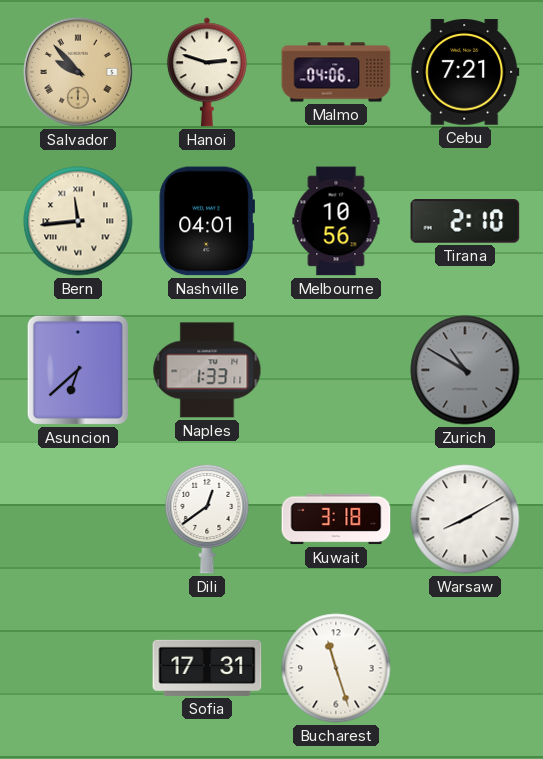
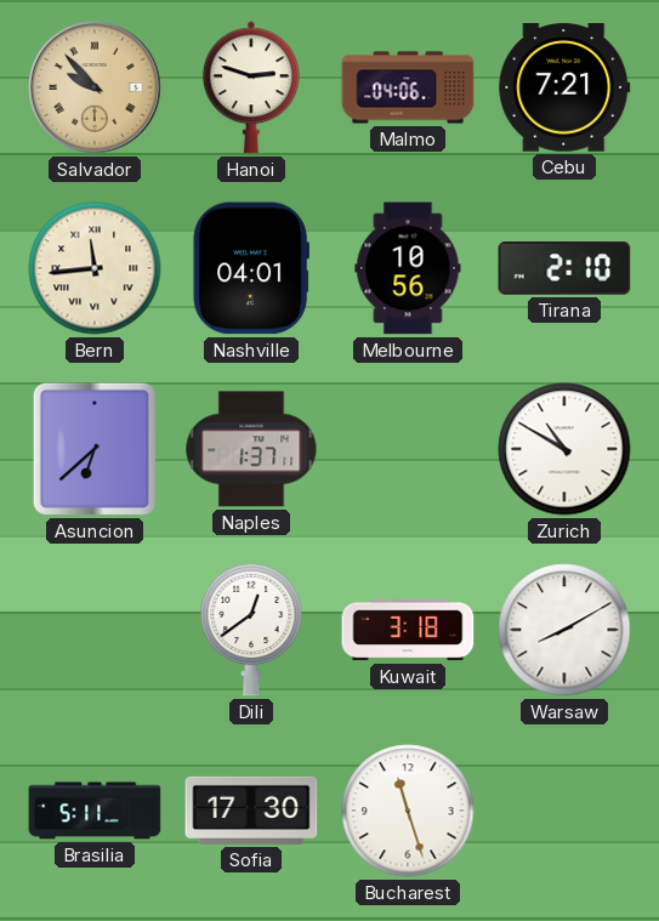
Naples: 1:33 -> 1:37
Zurich dial: grey -> white
Brasilia: none -> 5:11
Sofia: 17:31 -> 17:30
